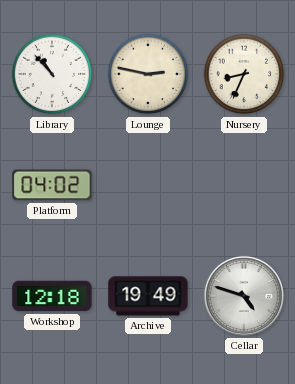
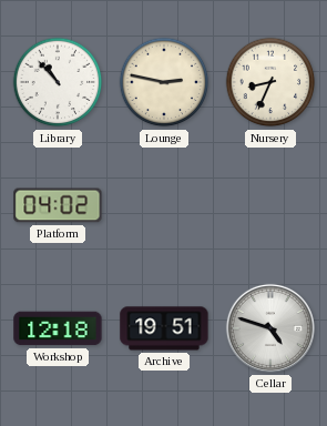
Archive: 19:49 -> 19:51
